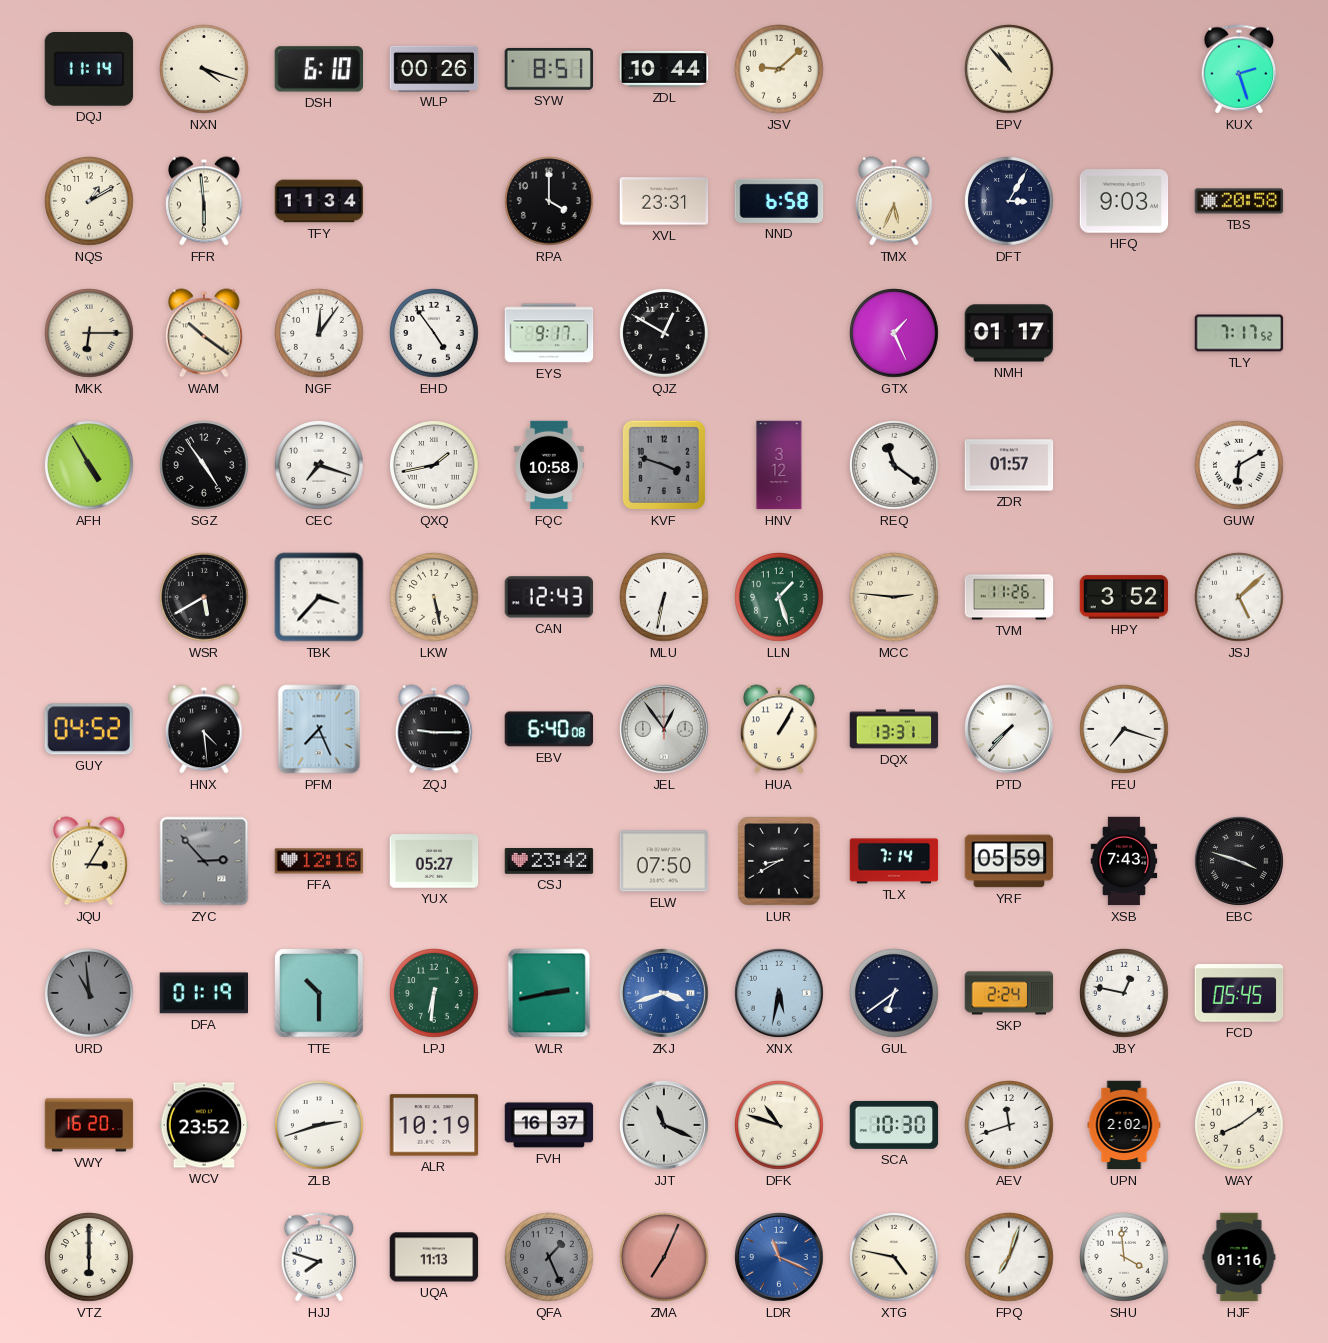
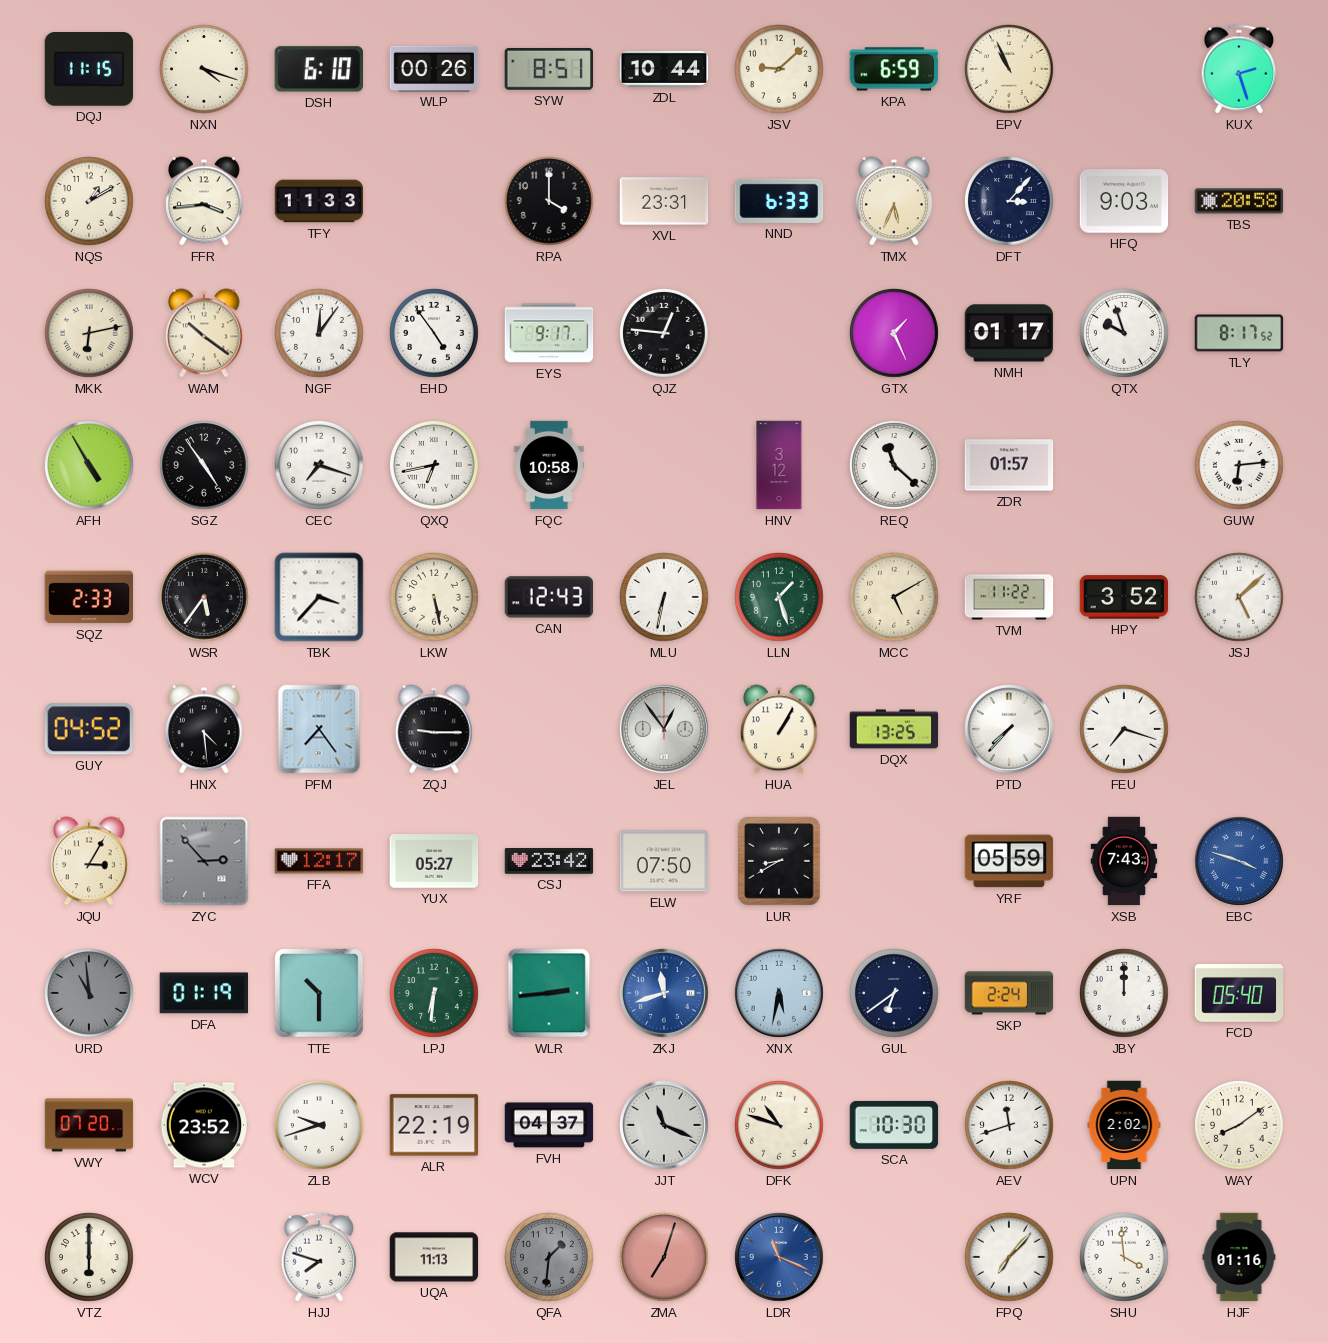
DQJ: 11:14 -> 11:15
KPA: none -> 6:59
EPV: 10:53 -> 10:56
FFR: 5:59 -> 3:44
TFY: 11:34 -> 11:33
NND: 6:58 -> 6:33
DFT: 3:05 -> 3:07
MKK: 6:15 -> 6:13
QJZ: 12:50 -> 12:46
QTX: none -> 9:57
TLY: 7:17 -> 8:17
QXQ: 1:43 -> 6:43
KVF: 3:48 -> none
REQ: 11:21 -> 11:22
GUW: 6:10 -> 6:14
SQZ: none -> 2:33
WSR: 5:40 -> 5:36
MCC: 2:46 -> 5:10
TVM: 11:26 -> 11:22
PFM: 7:26 -> 7:24
EBV: 6:40 -> none
DQX: 13:31 -> 13:25
FFA: 12:16 -> 12:17
TLX: 7:14 -> none
EBC dial: black -> blue
WLR: 2:43 -> 2:44
ZKJ: 3:42 -> 11:42
JBY: 12:47 -> 12:00
FCD: 05:45 -> 05:40
VWY: 16:20 -> 07:20
ZLB: 2:42 -> 9:42
ALR: 10:19 -> 22:19
FVH: 16:37 -> 04:37
QFA: 1:26 -> 1:31
ZMA: 7:04 -> 7:03
XTG: 4:47 -> none
FPQ: 7:03 -> 7:07
